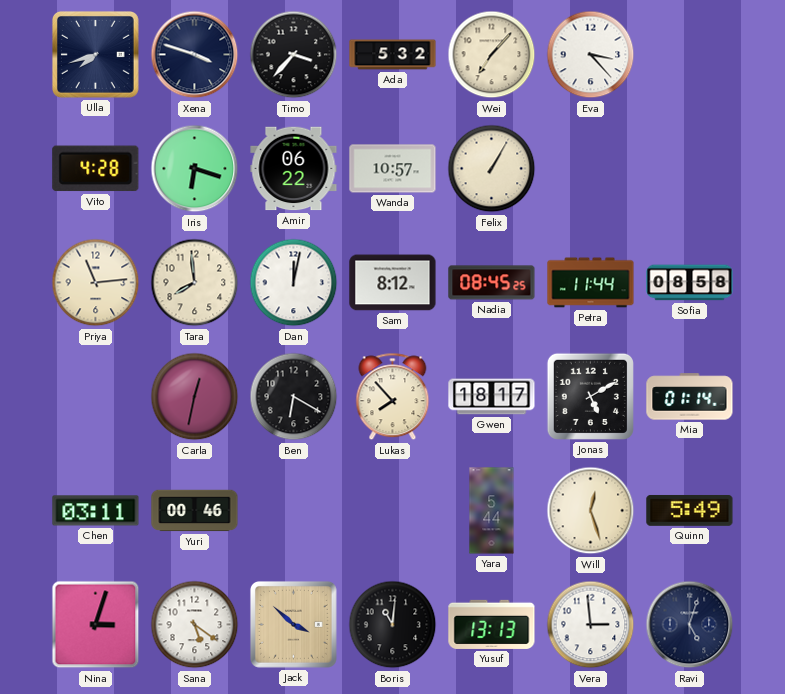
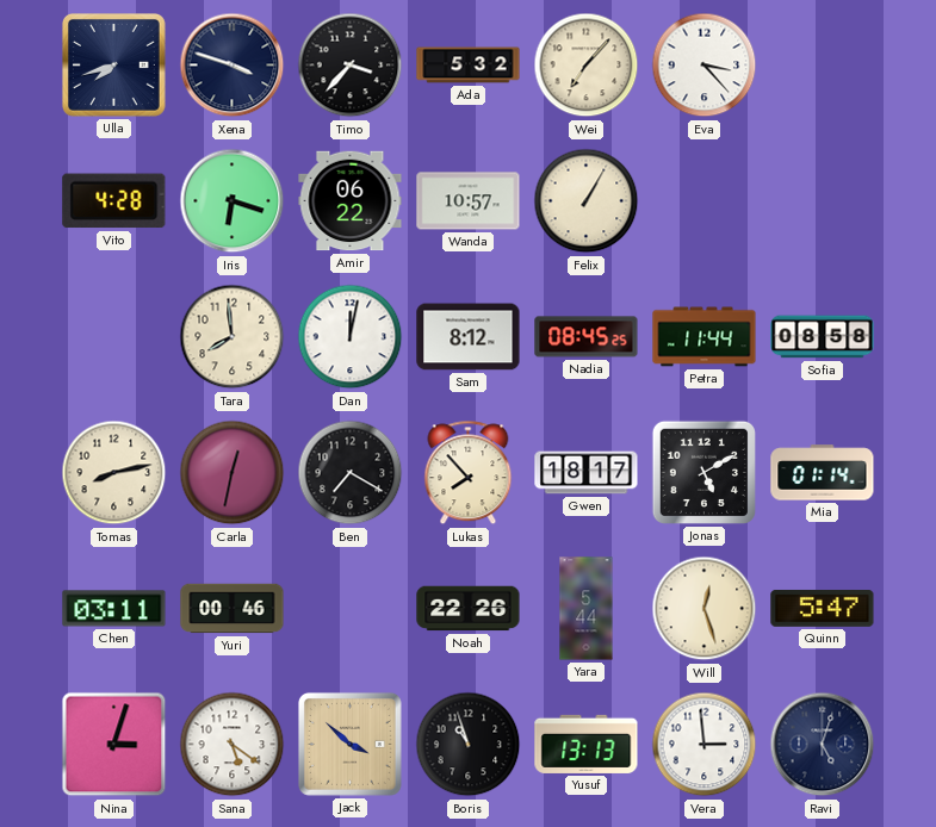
Priya: 11:14 -> none
Tomas: none -> 8:13
Ben: 6:20 -> 7:20
Noah: none -> 22:26
Quinn: 5:49 -> 5:47
Boris: 11:01 -> 10:57
